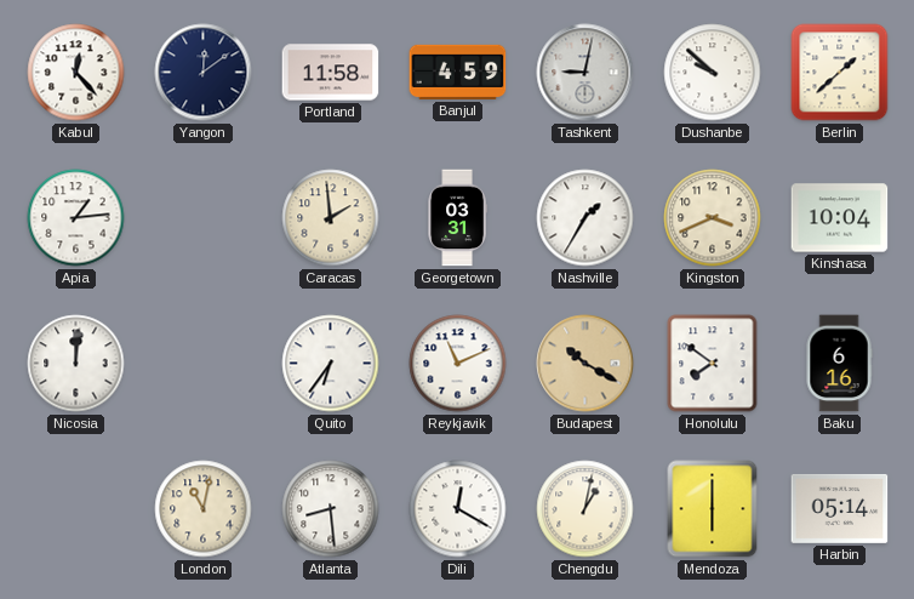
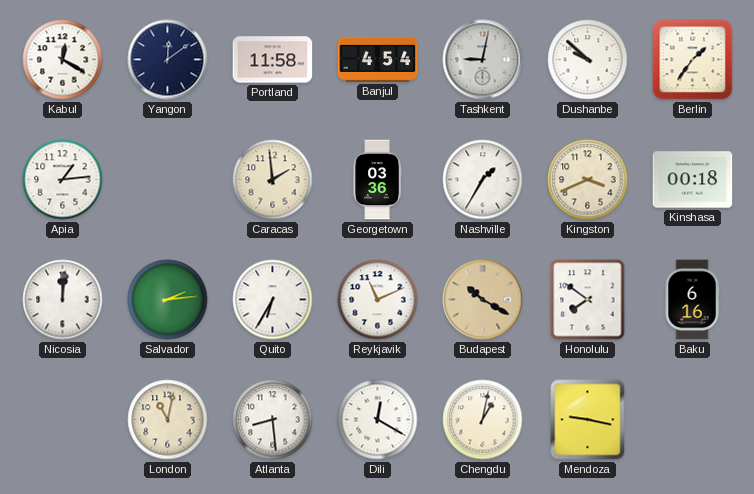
Kabul: 12:23 -> 12:20
Banjul: 4:59 -> 4:54
Berlin: 1:38 -> 1:36
Georgetown: 03:31 -> 03:36
Kinshasa: 10:04 -> 00:18
Salvador: none -> 2:14
Quito: 6:36 -> 6:35
Mendoza: 6:00 -> 9:17
Harbin: 05:14 -> none
